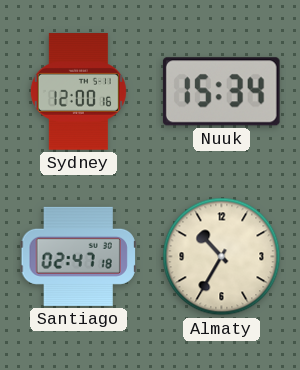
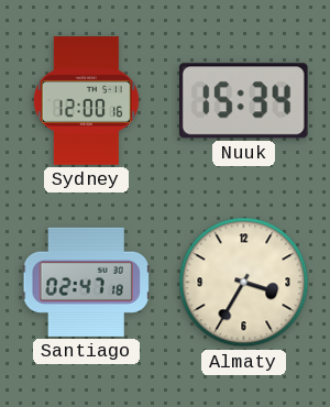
Almaty: 10:35 -> 3:35
